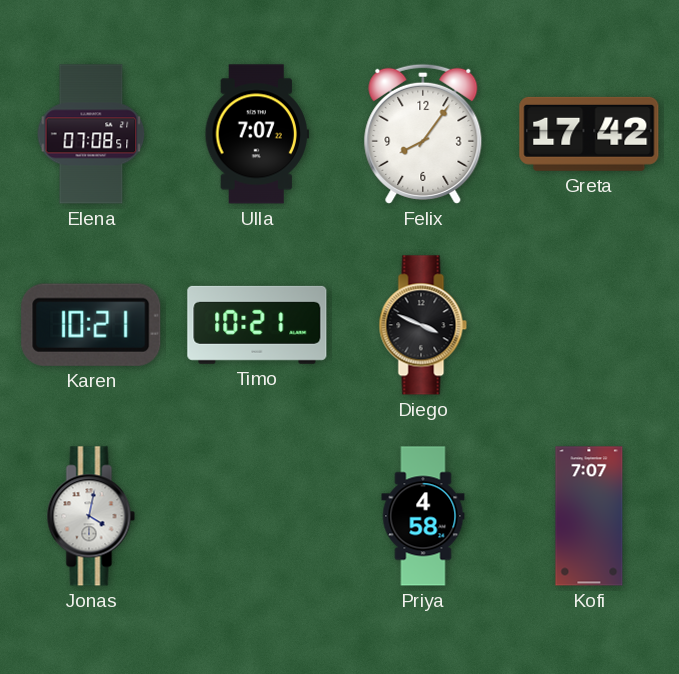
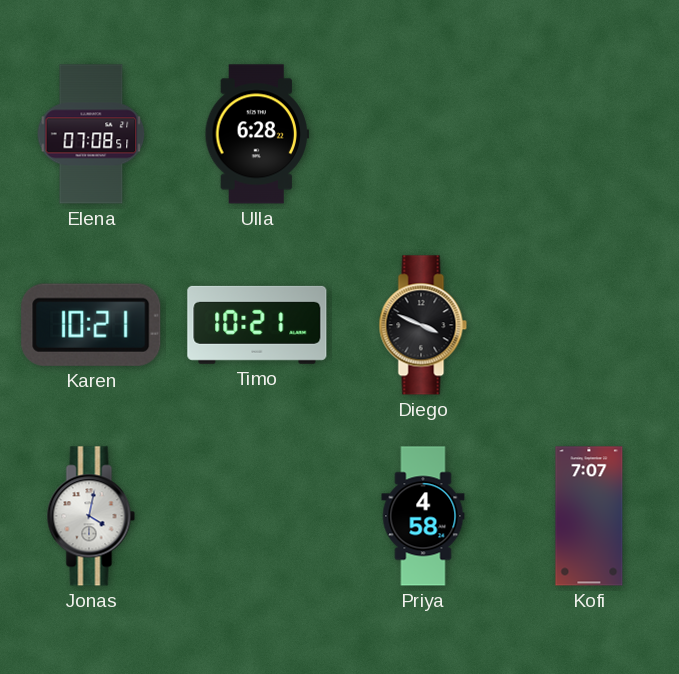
Ulla: 7:07 -> 6:28
Felix: 8:06 -> none
Greta: 17:42 -> none
